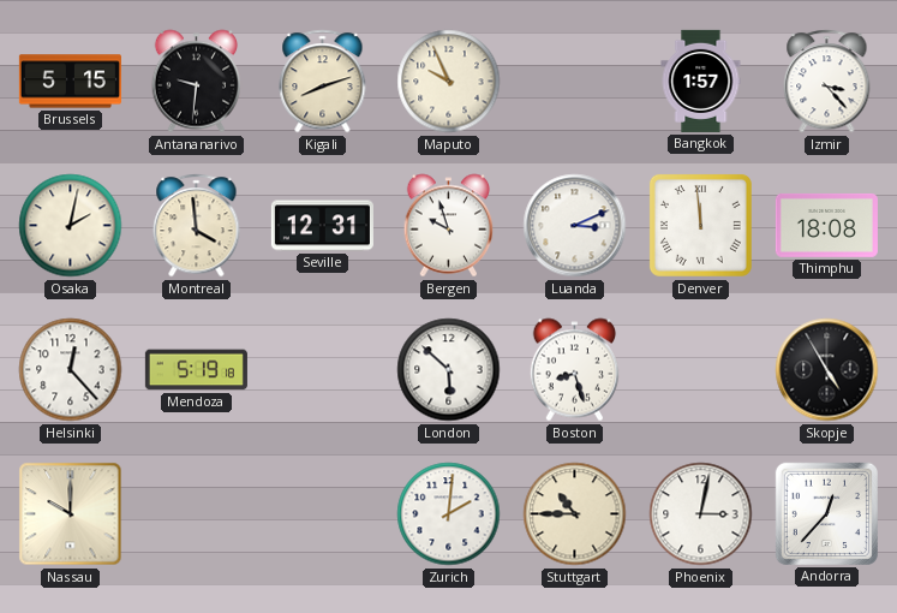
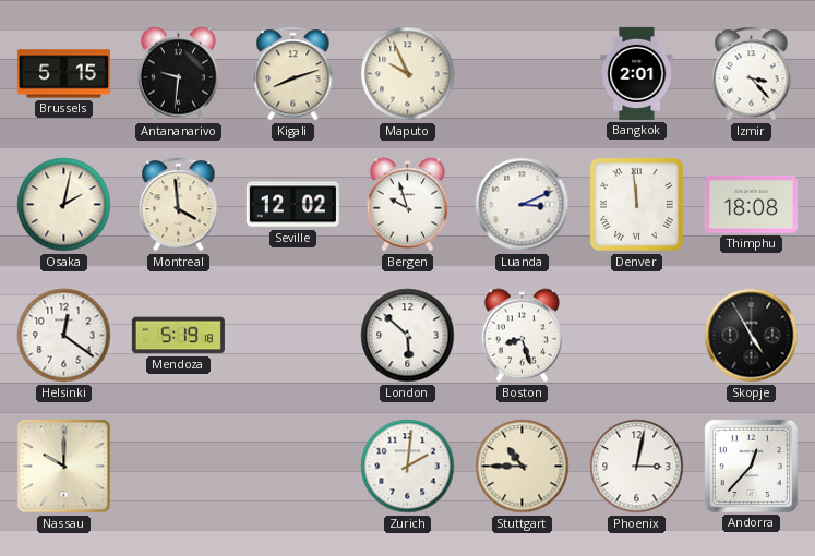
Bangkok: 1:57 -> 2:01
Seville: 12:31 -> 12:02
Helsinki: 12:23 -> 12:21
